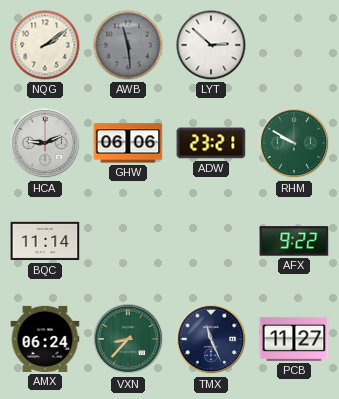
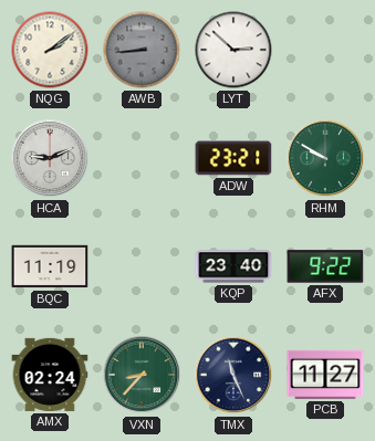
AWB: 11:29 -> 8:44
GHW: 06:06 -> none
BQC: 11:14 -> 11:19
KQP: none -> 23:40
AMX: 06:24 -> 02:24
